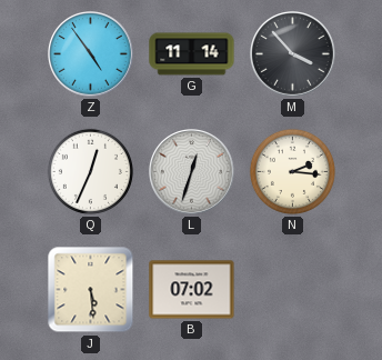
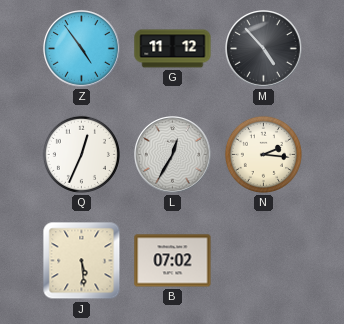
G: 11:14 -> 11:12
M: 3:53 -> 4:53
L: 12:33 -> 12:35
